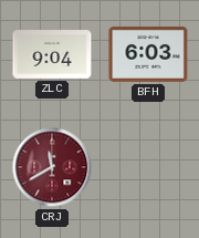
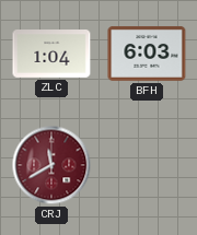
ZLC: 9:04 -> 1:04
